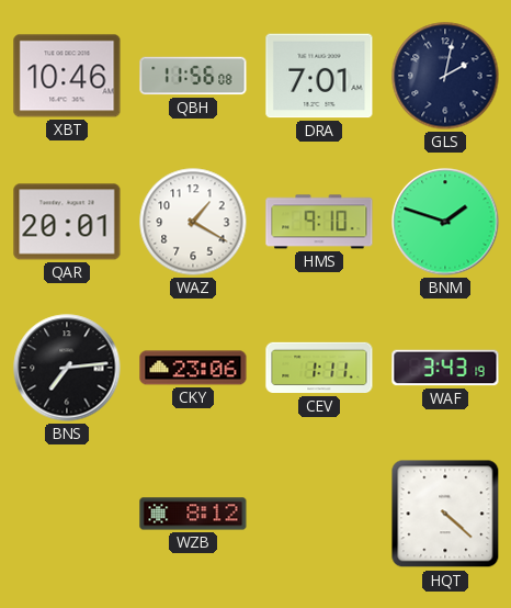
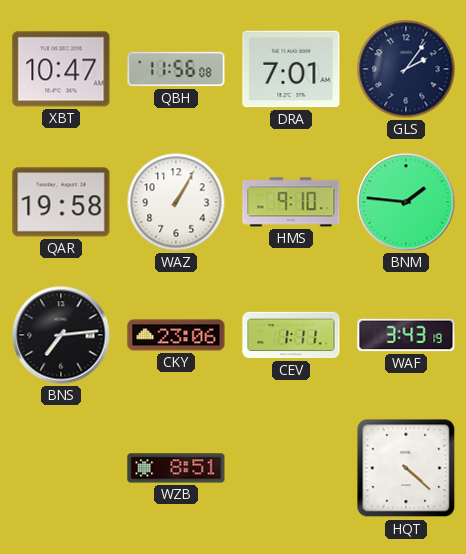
XBT: 10:46 -> 10:47
GLS: 2:02 -> 2:06
QAR: 20:01 -> 19:58
WAZ: 1:20 -> 1:05
BNM: 1:48 -> 1:46
WZB: 8:12 -> 8:51
